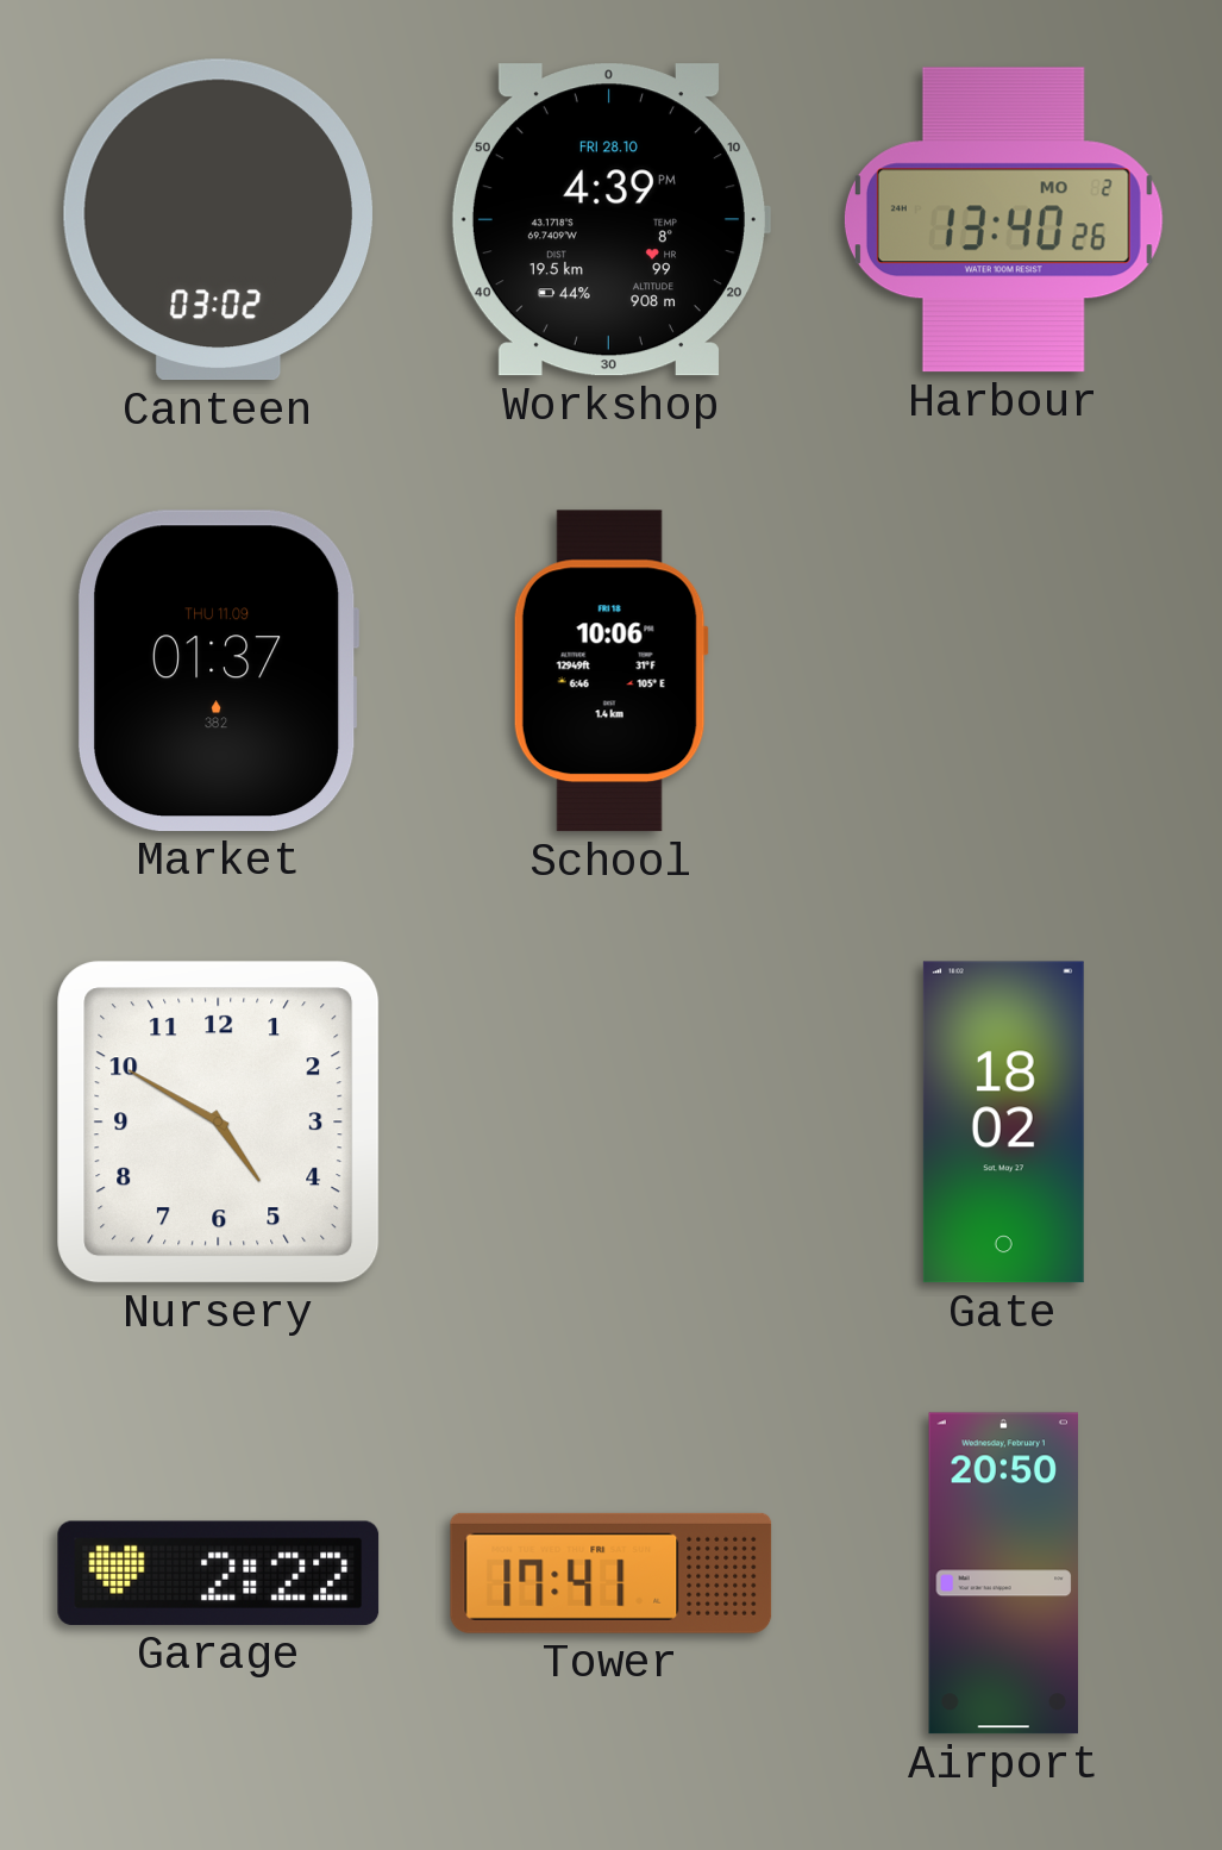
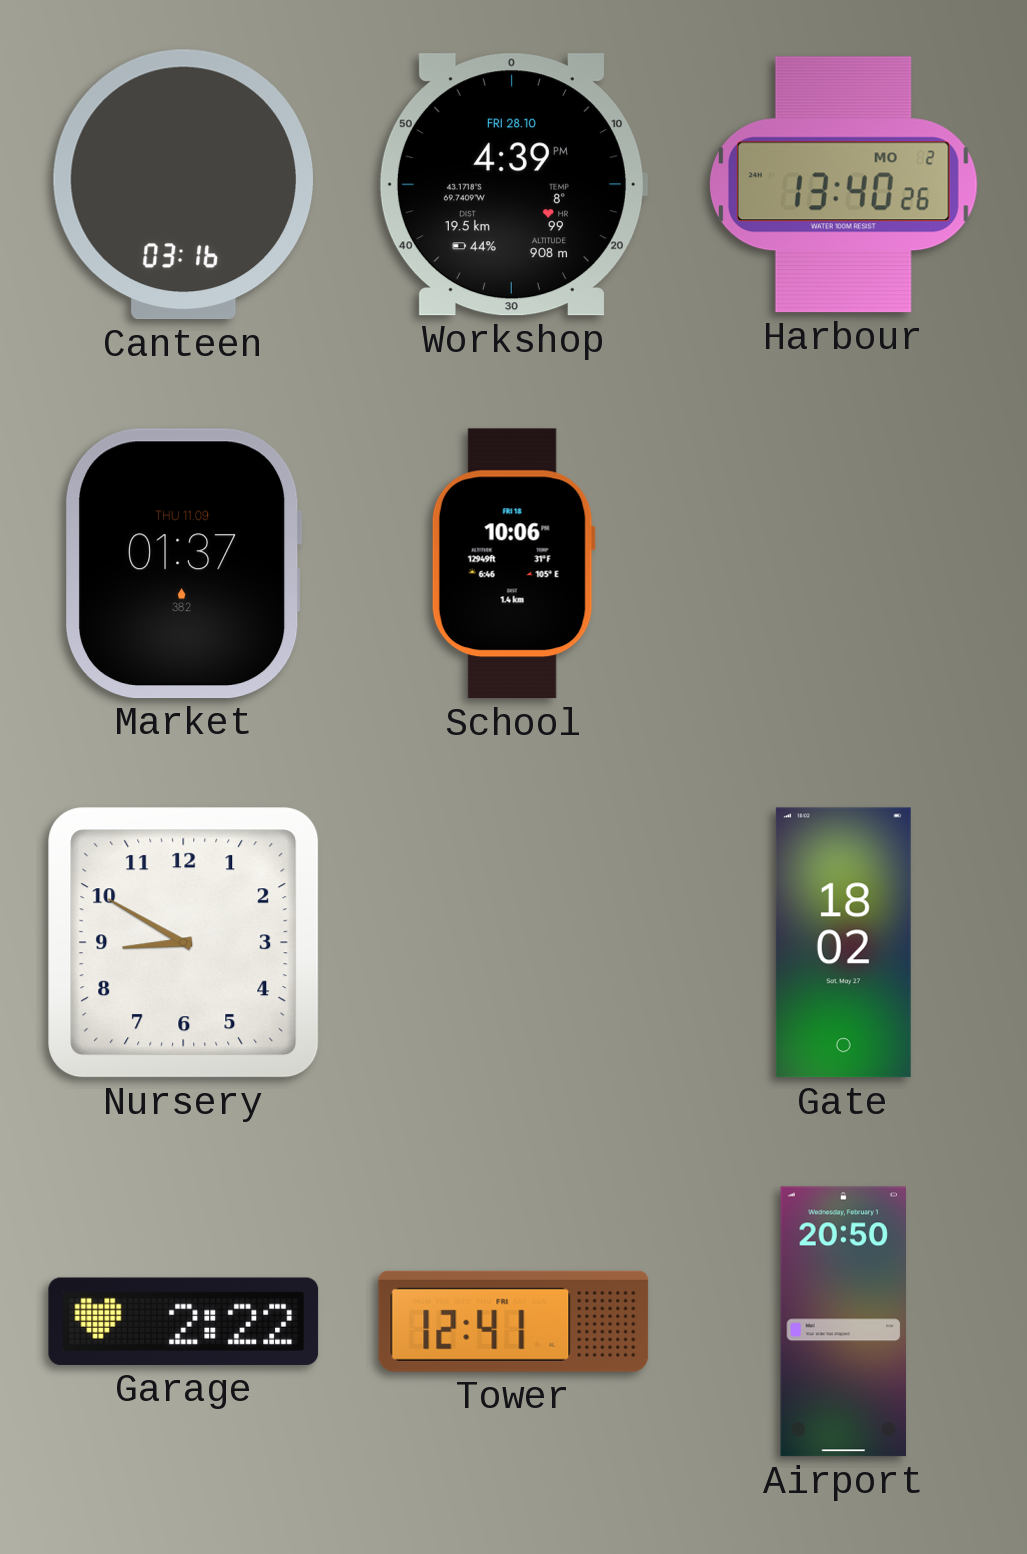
Canteen: 03:02 -> 03:16
Nursery: 4:50 -> 8:50
Tower: 17:41 -> 12:41
